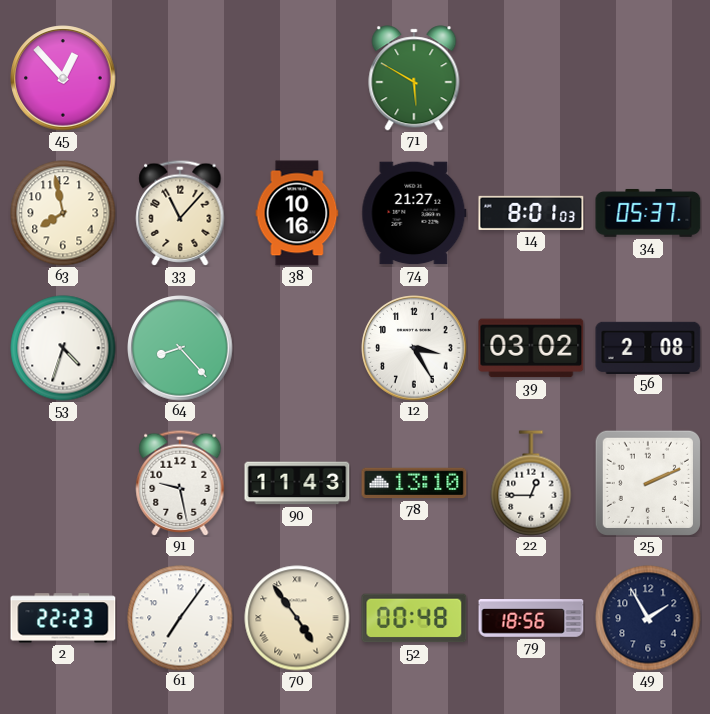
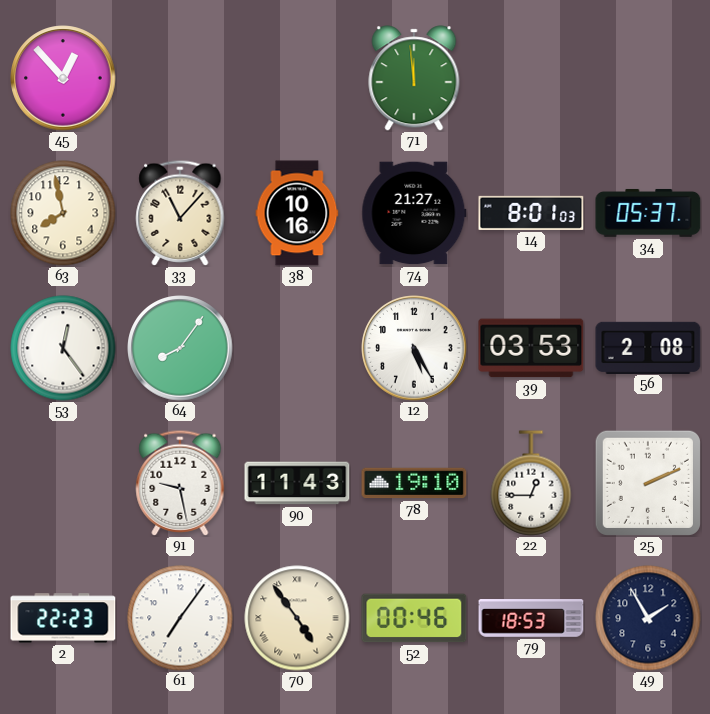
71: 5:50 -> 11:59
53: 4:33 -> 12:24
64: 8:23 -> 8:06
12: 3:25 -> 5:25
39: 03:02 -> 03:53
78: 13:10 -> 19:10
52: 00:48 -> 00:46
79: 18:56 -> 18:53
